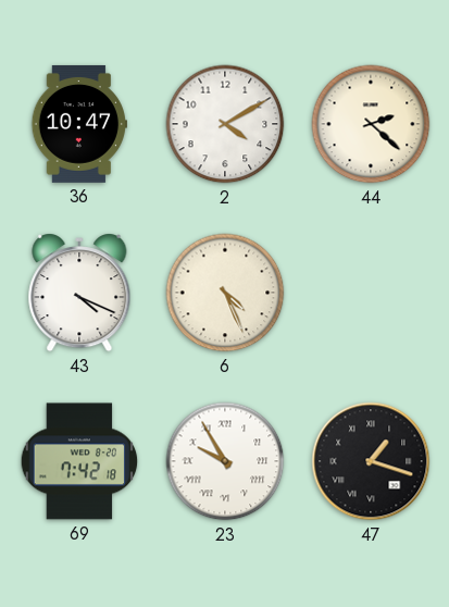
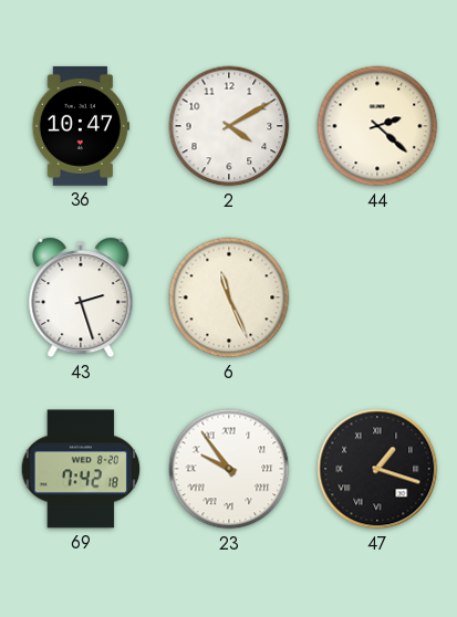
43: 4:19 -> 2:27
6: 4:26 -> 11:26
23: 9:55 -> 9:54
